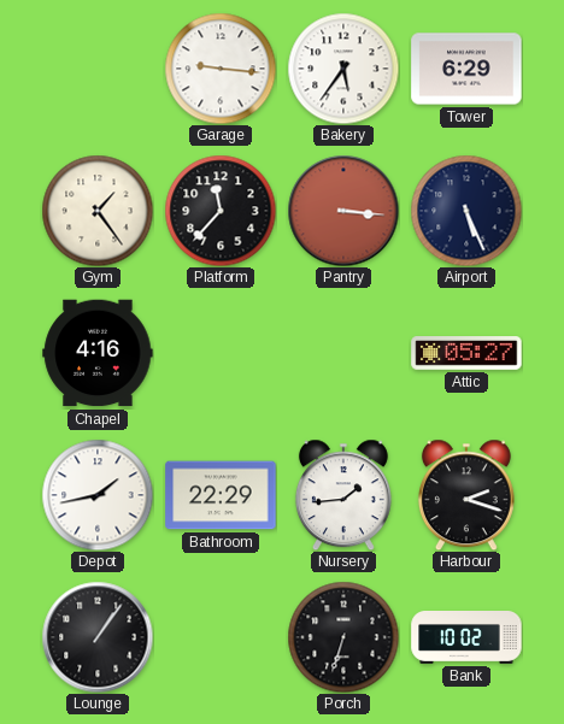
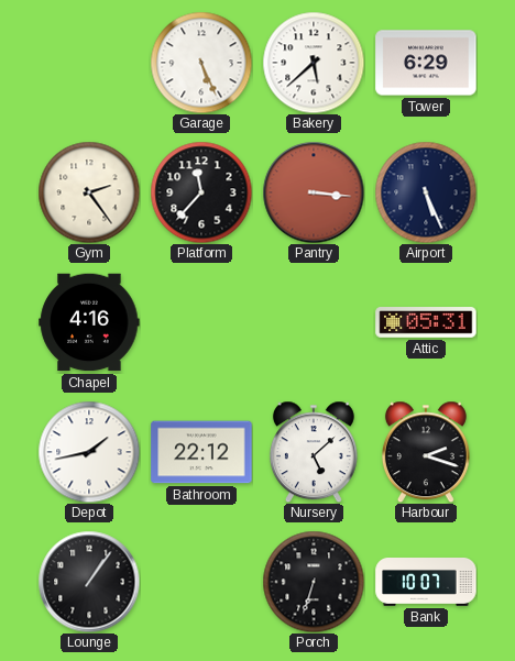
Garage: 9:16 -> 5:26
Bakery: 5:36 -> 5:38
Gym: 1:24 -> 2:24
Attic: 05:27 -> 05:31
Bathroom: 22:29 -> 22:12
Nursery: 1:44 -> 5:08
Bank: 10:02 -> 10:07
